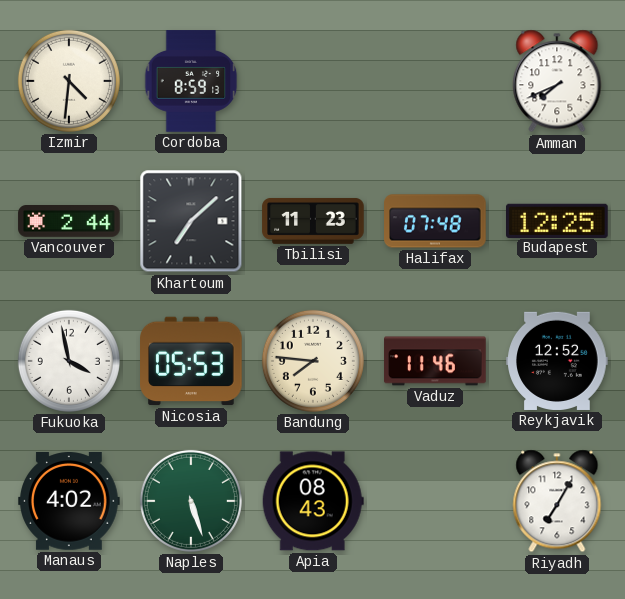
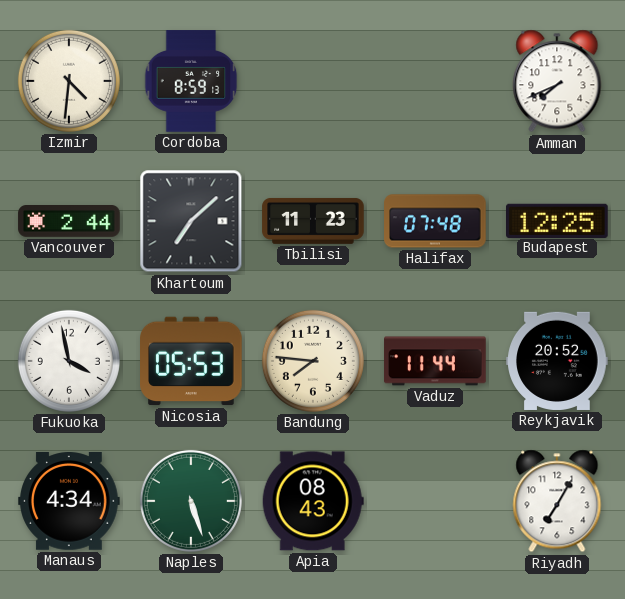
Vaduz: 11:46 -> 11:44
Reykjavik: 12:52 -> 20:52
Manaus: 4:02 -> 4:34
